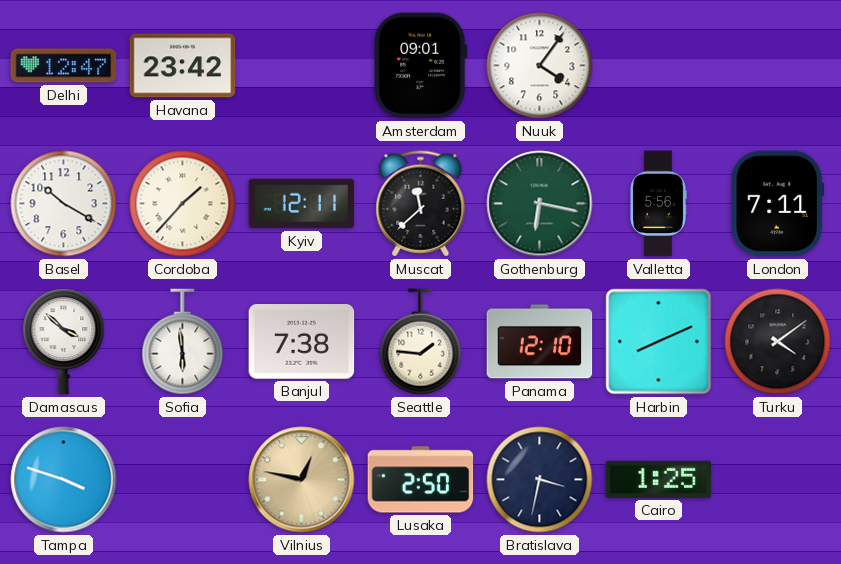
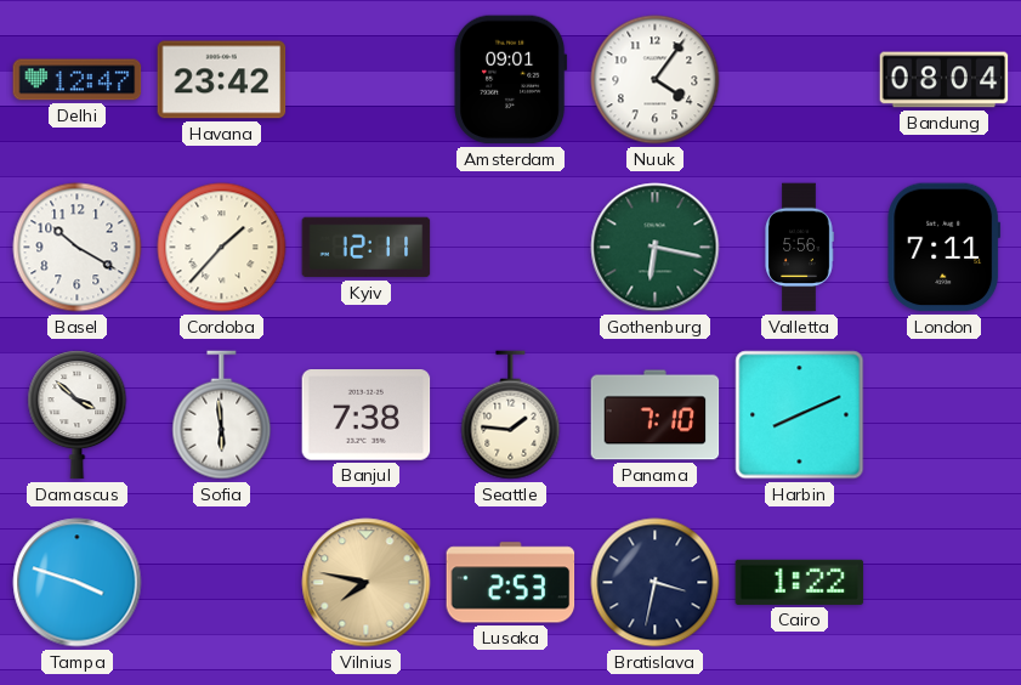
Bandung: none -> 08:04
Muscat: 11:38 -> none
Panama: 12:10 -> 7:10
Turku: 4:09 -> none
Vilnius: 12:47 -> 7:47
Lusaka: 2:50 -> 2:53
Cairo: 1:25 -> 1:22
